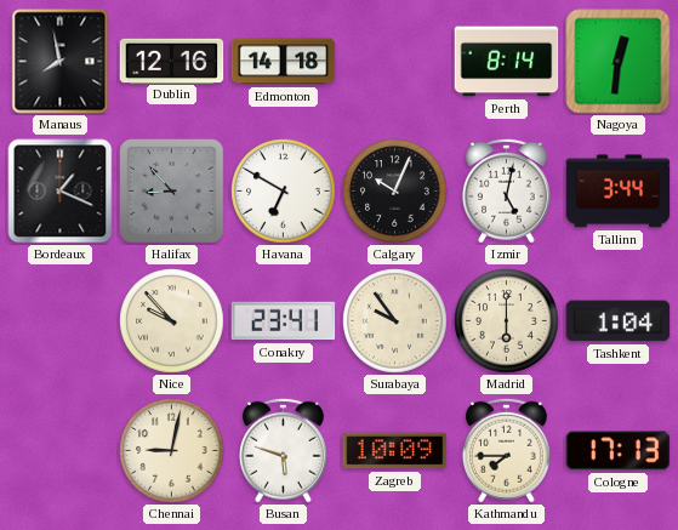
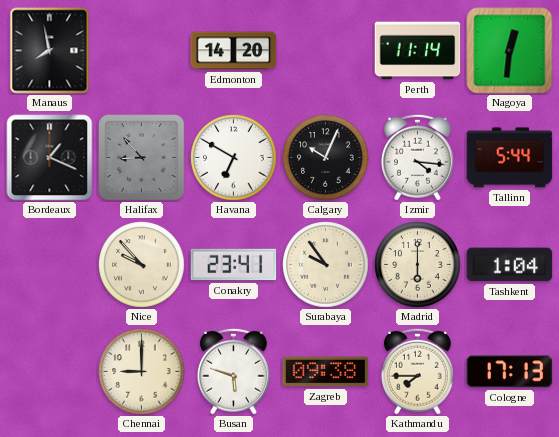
Dublin: 12:16 -> none
Edmonton: 14:18 -> 14:20
Perth: 8:14 -> 11:14
Izmir: 5:02 -> 4:16
Tallinn: 3:44 -> 5:44
Chennai: 9:02 -> 9:00
Zagreb: 10:09 -> 09:38
